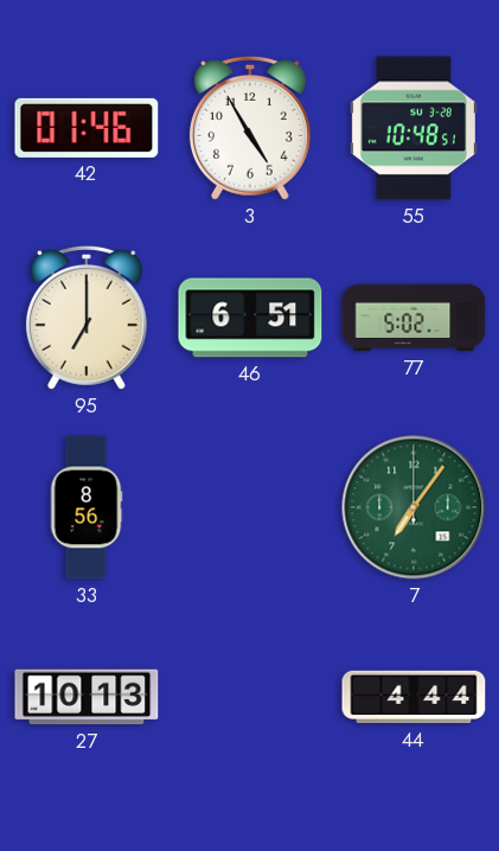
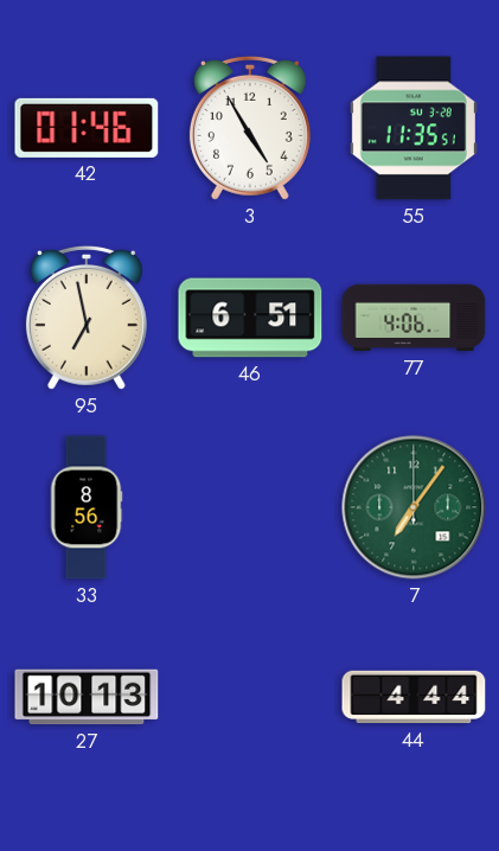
55: 10:48 -> 11:35
95: 7:00 -> 6:58
77: 5:02 -> 4:06
